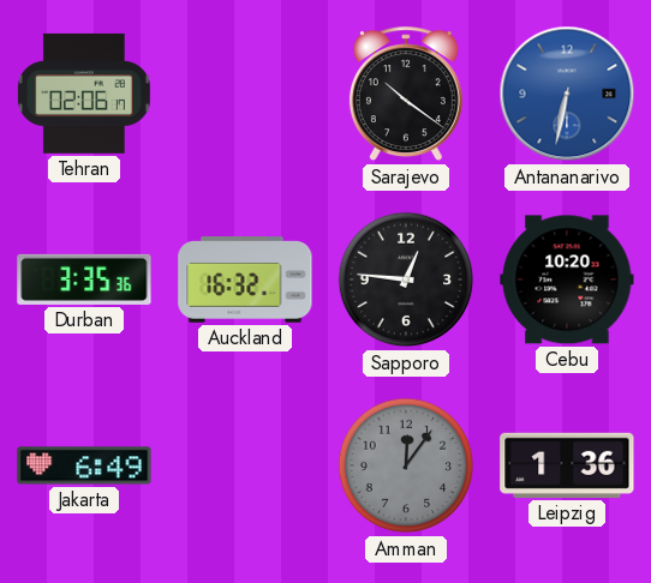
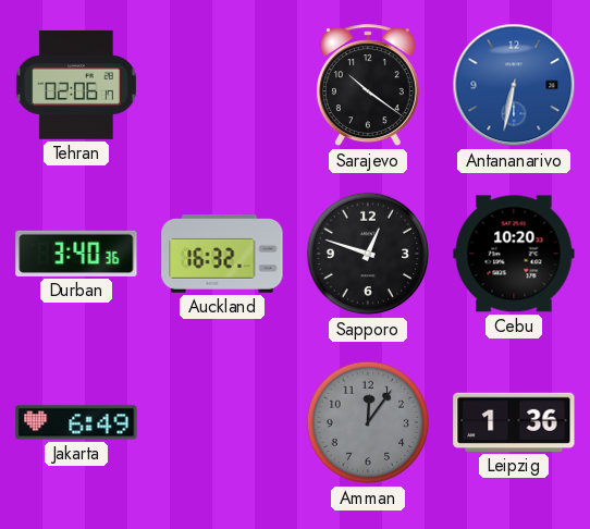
Durban: 3:35 -> 3:40
Sapporo: 12:46 -> 12:48
